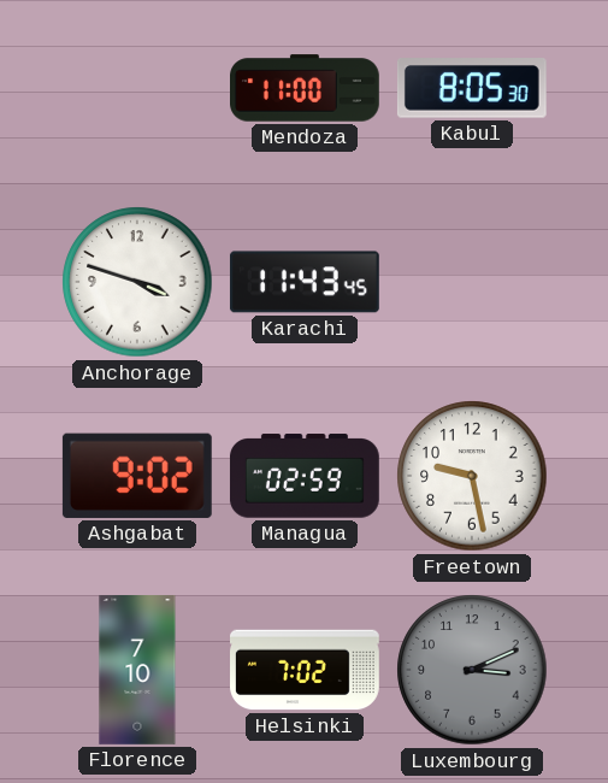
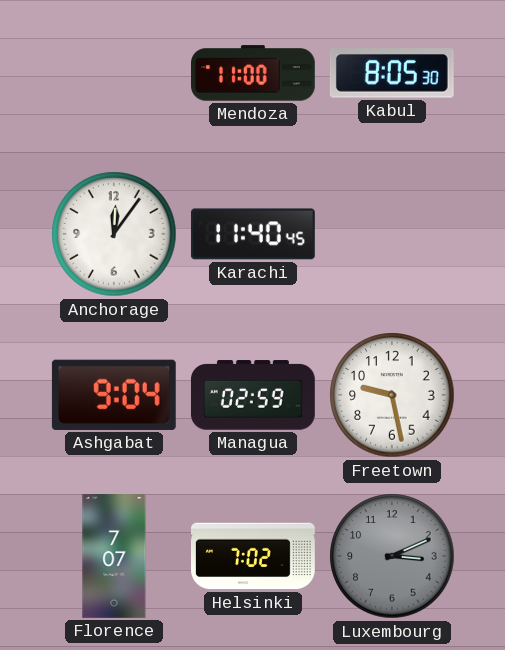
Anchorage: 3:48 -> 12:06
Karachi: 11:43 -> 11:40
Ashgabat: 9:02 -> 9:04
Florence: 7:10 -> 7:07
